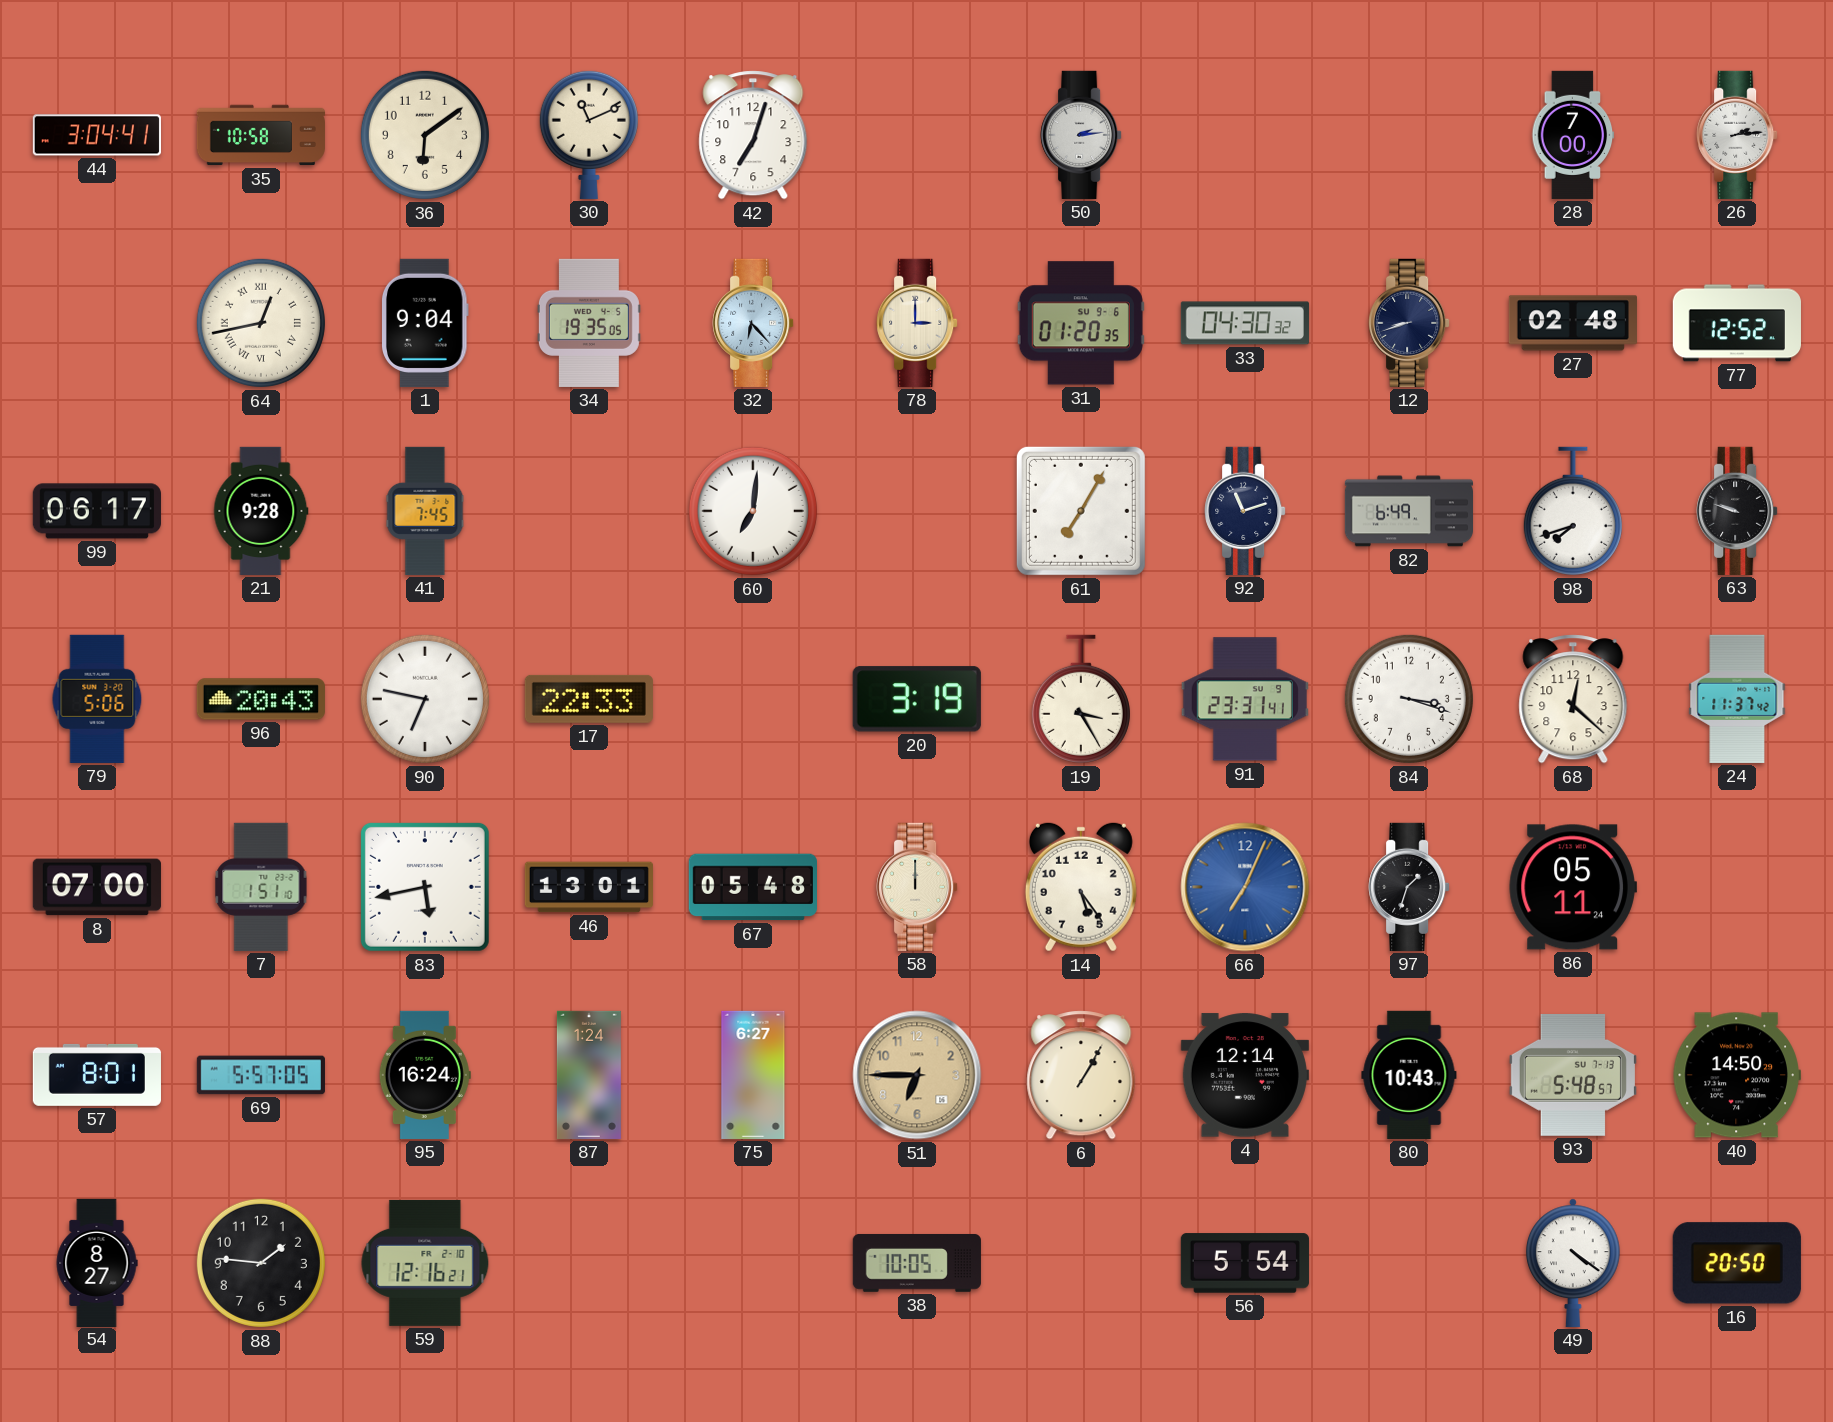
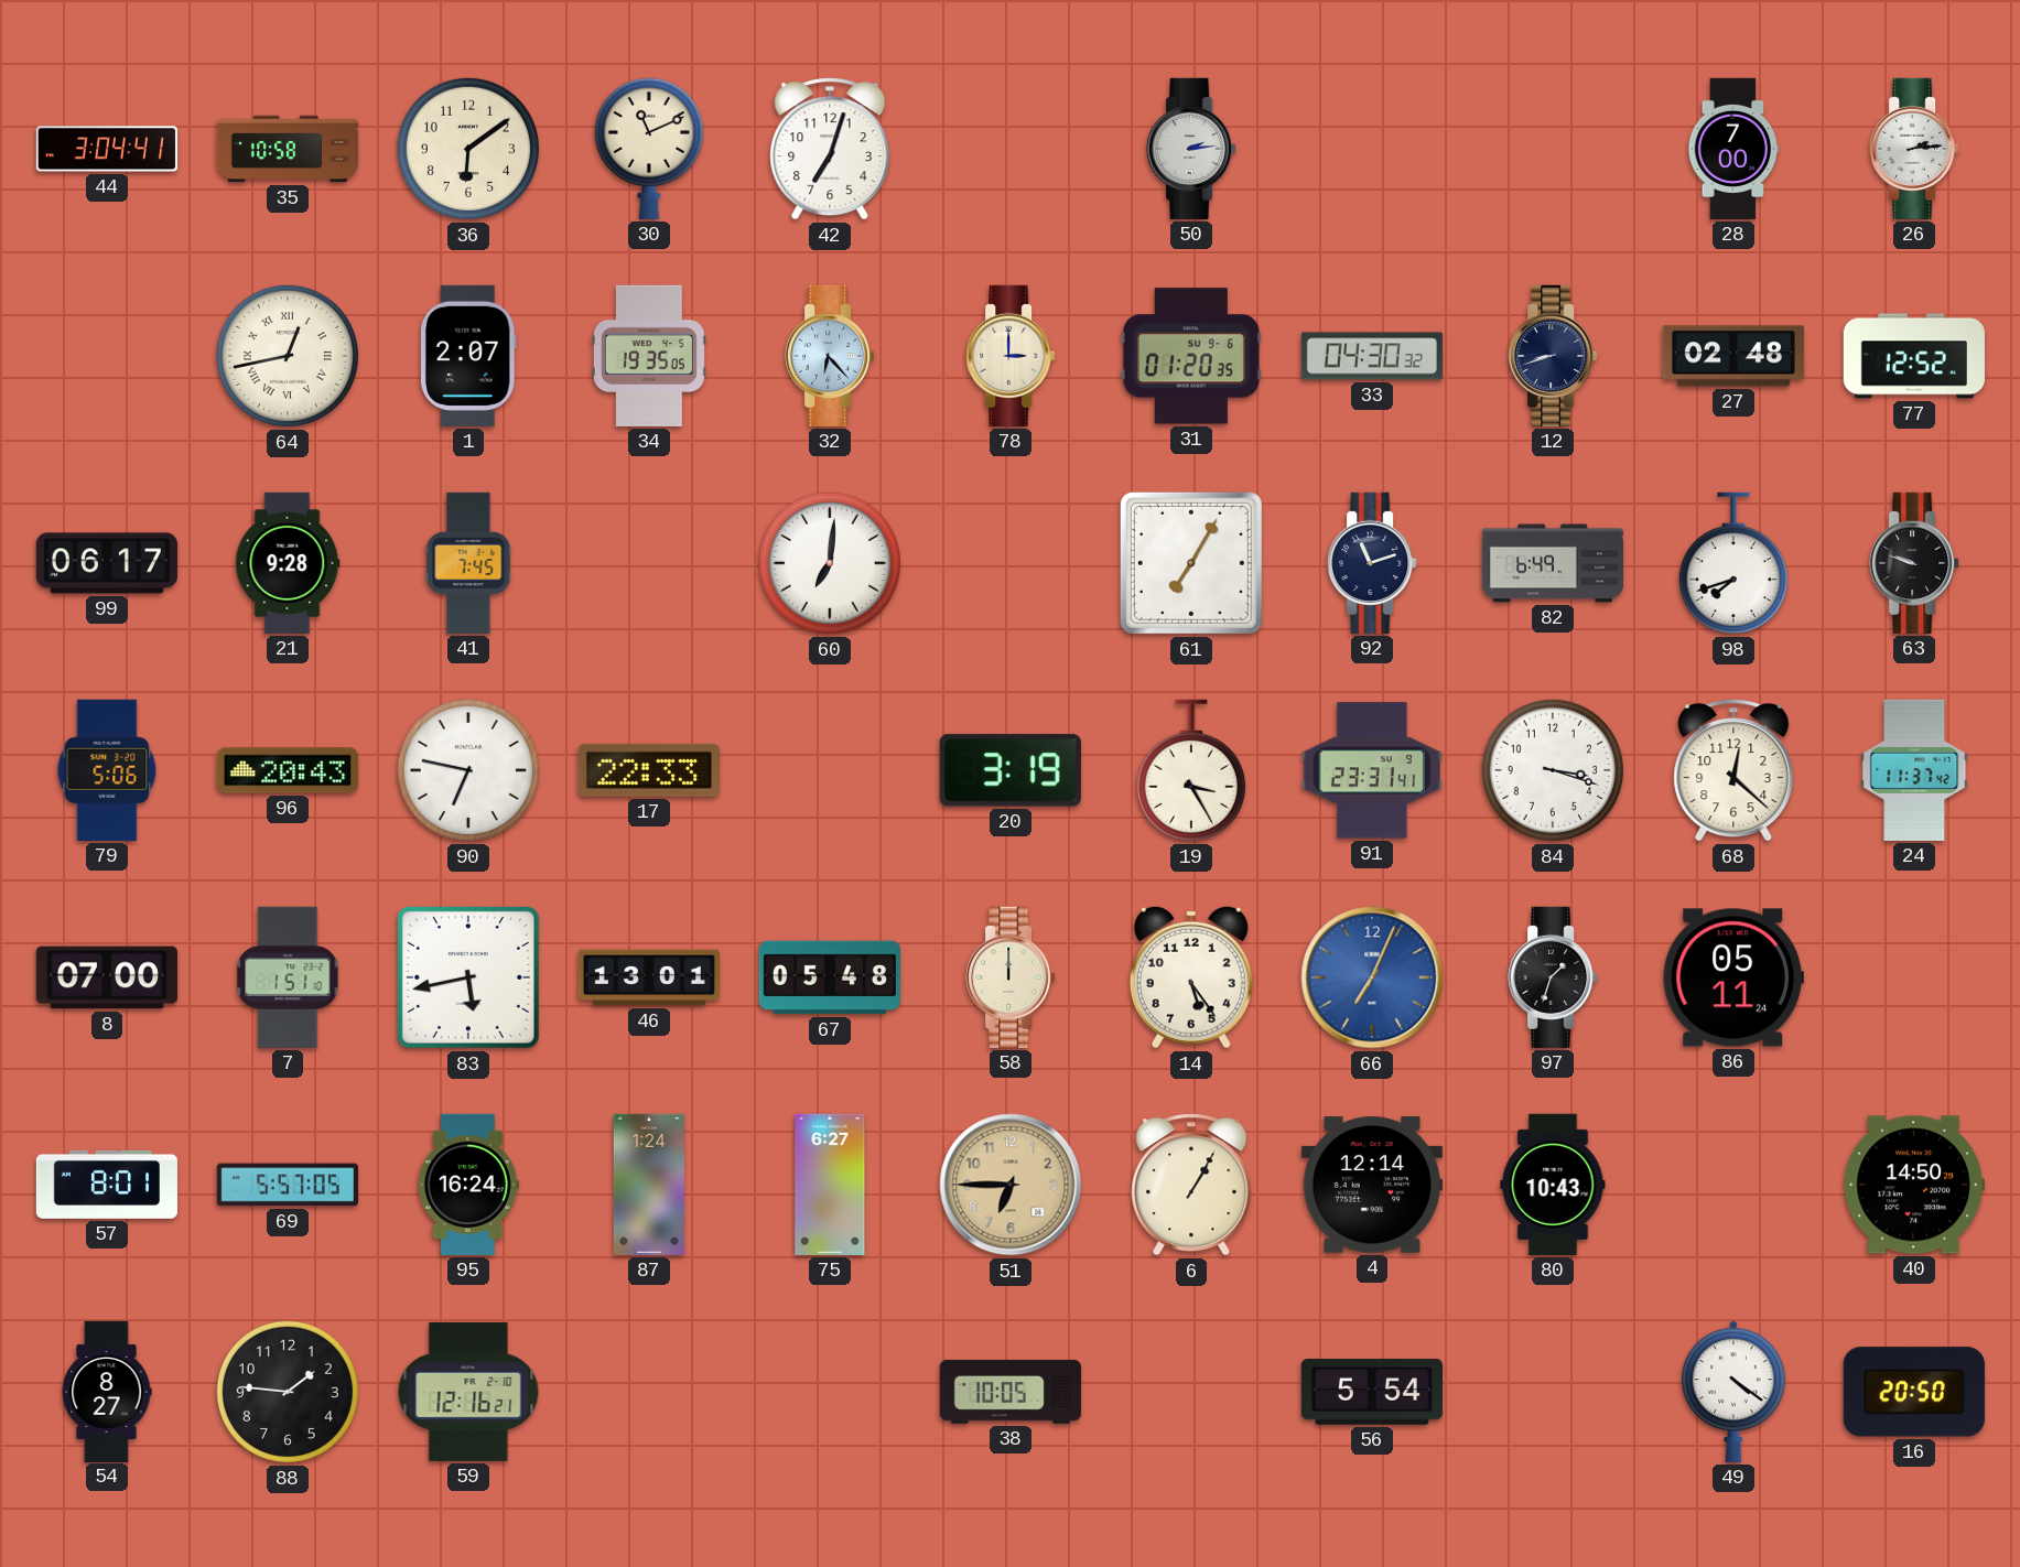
1: 9:04 -> 2:07
93: 5:48 -> none
